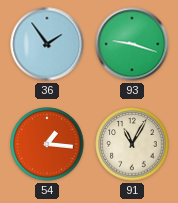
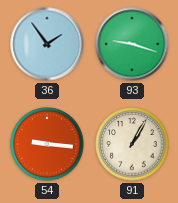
54: 1:16 -> 9:16
91: 11:05 -> 1:05
